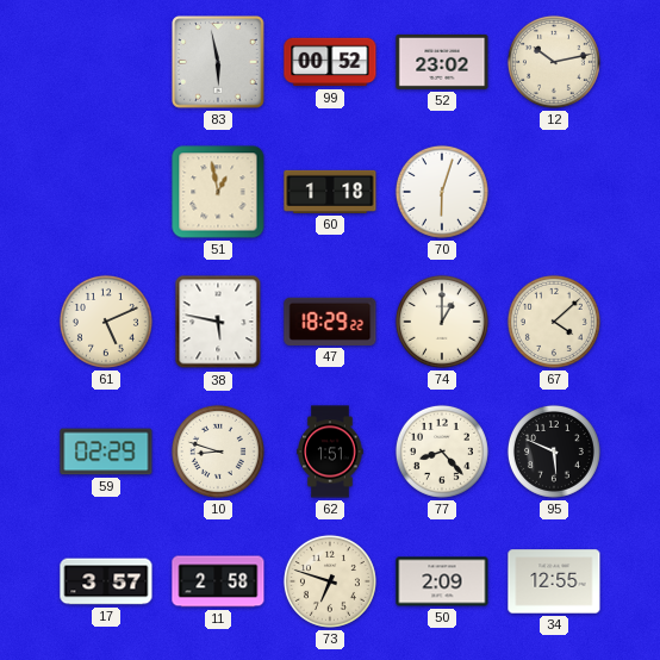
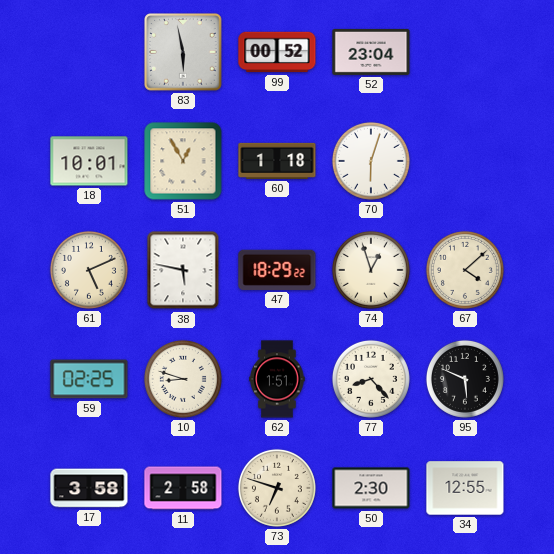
52: 23:02 -> 23:04
12: 10:13 -> none
18: none -> 10:01
51: 12:58 -> 12:55
74: 1:00 -> 12:57
59: 02:29 -> 02:25
17: 3:57 -> 3:58
50: 2:09 -> 2:30
